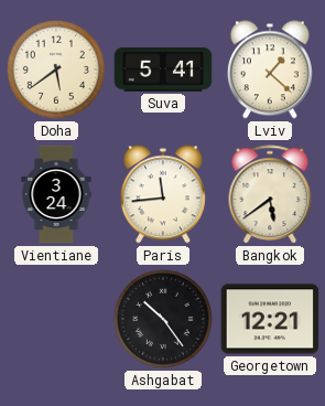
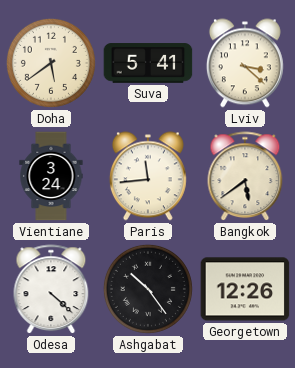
Lviv: 1:22 -> 3:22
Odesa: none -> 4:22
Georgetown: 12:21 -> 12:26
